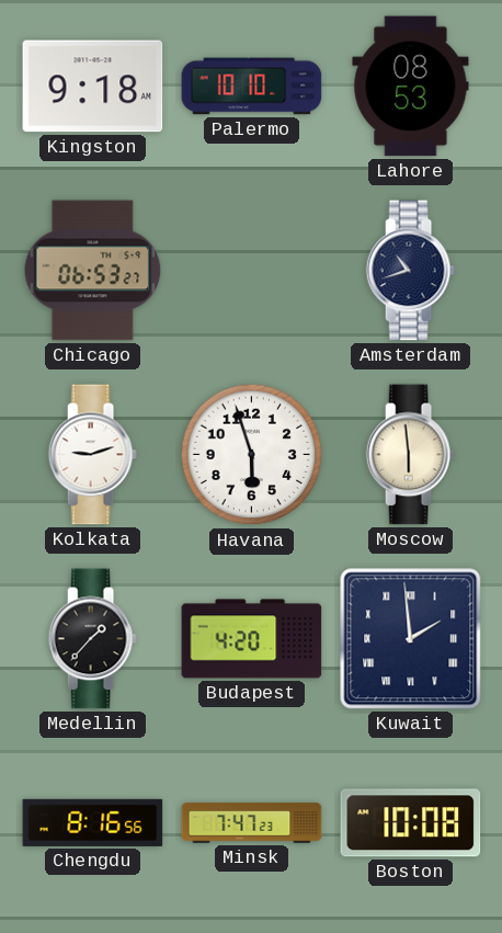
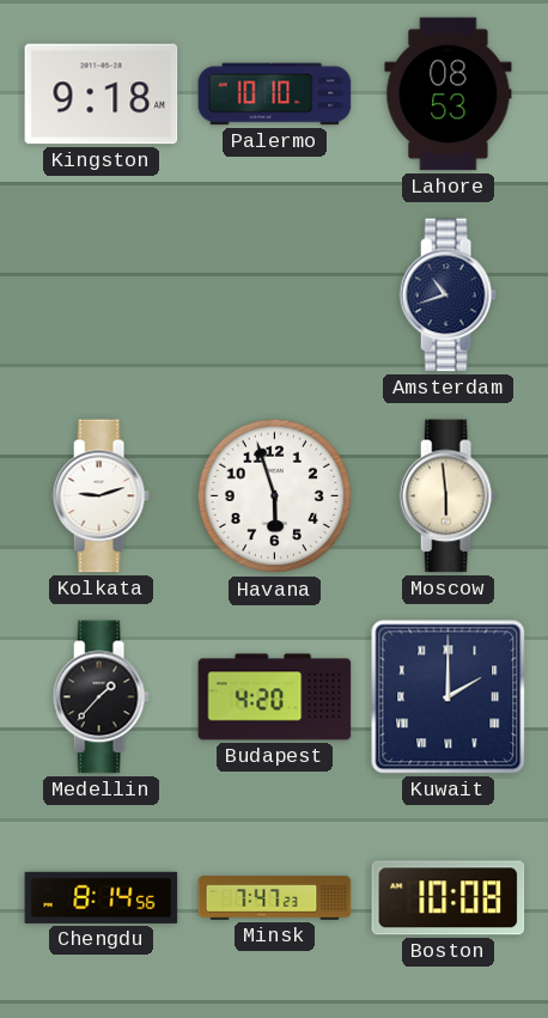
Chicago: 06:53 -> none
Kuwait: 1:59 -> 2:00
Chengdu: 8:16 -> 8:14
